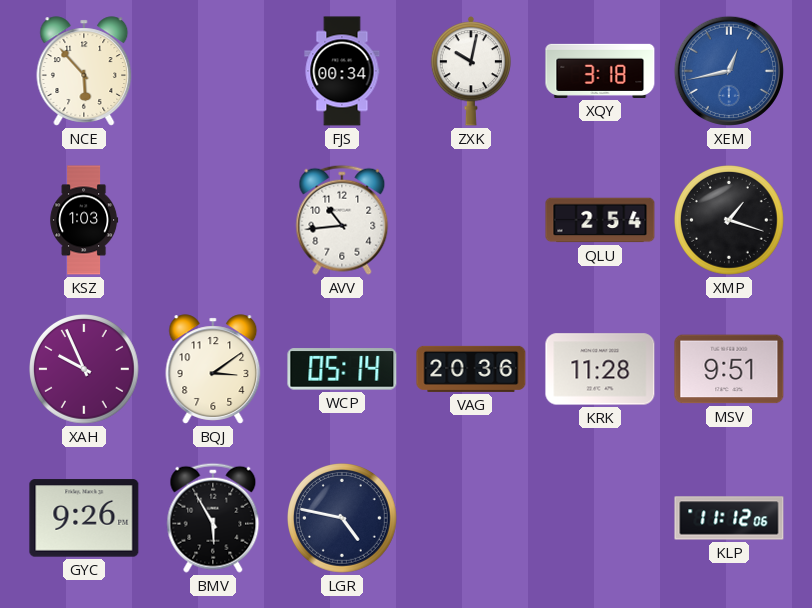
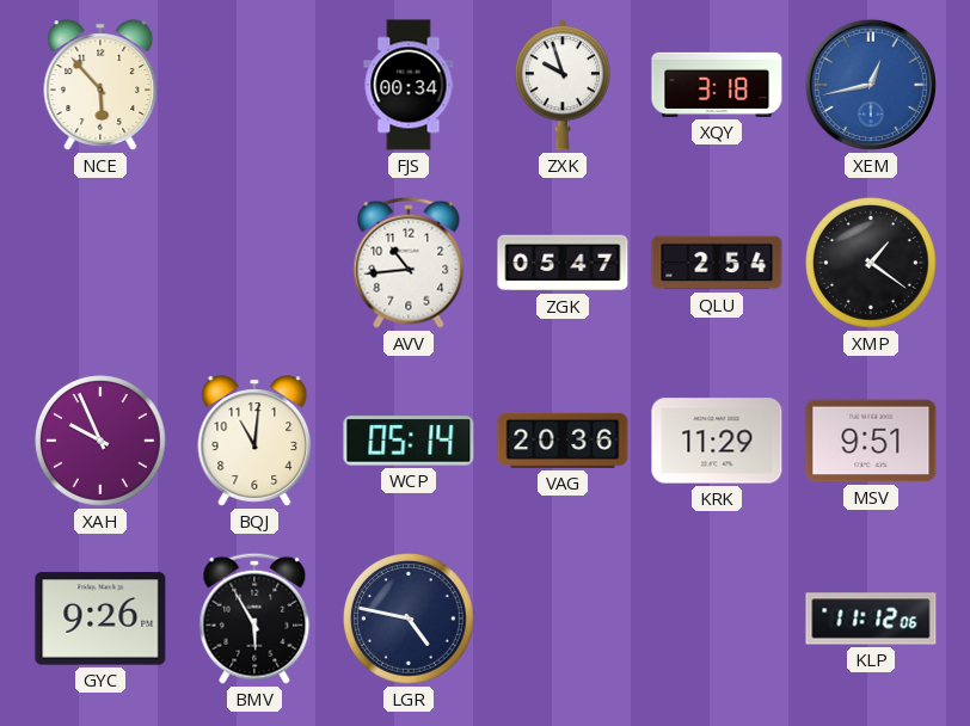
ZXK: 10:02 -> 9:57
KSZ: 1:03 -> none
ZGK: none -> 05:47
XMP: 1:18 -> 1:21
BQJ: 3:09 -> 11:01
KRK: 11:28 -> 11:29
